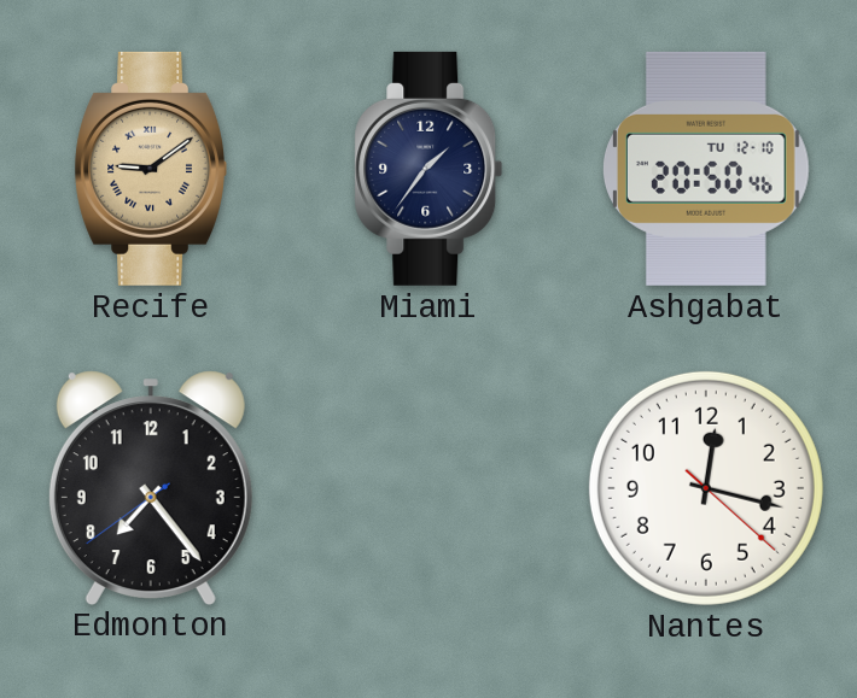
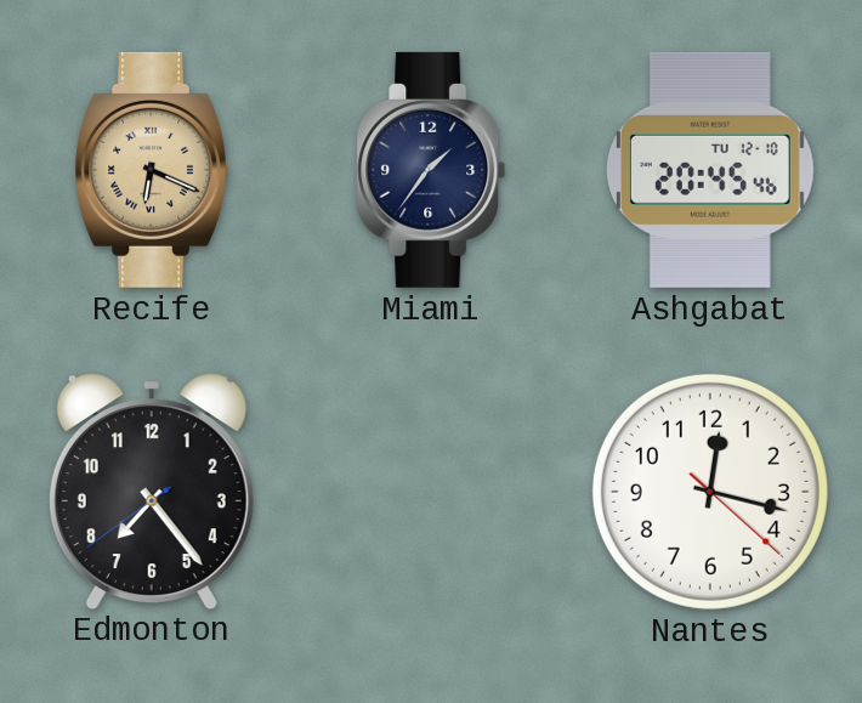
Recife: 9:09 -> 6:19
Ashgabat: 20:50 -> 20:45
